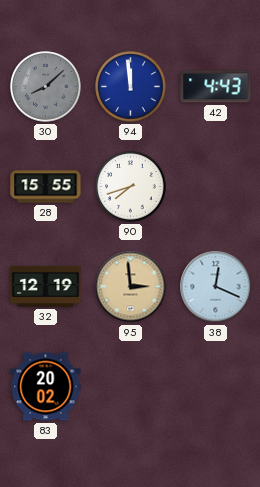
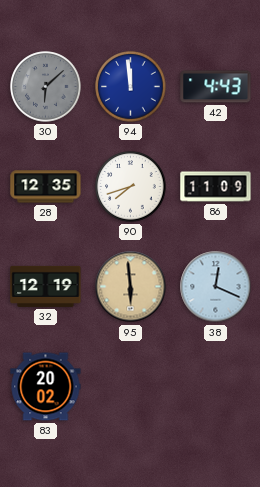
30: 8:08 -> 6:08
28: 15:55 -> 12:35
86: none -> 11:09
95: 2:59 -> 5:59
